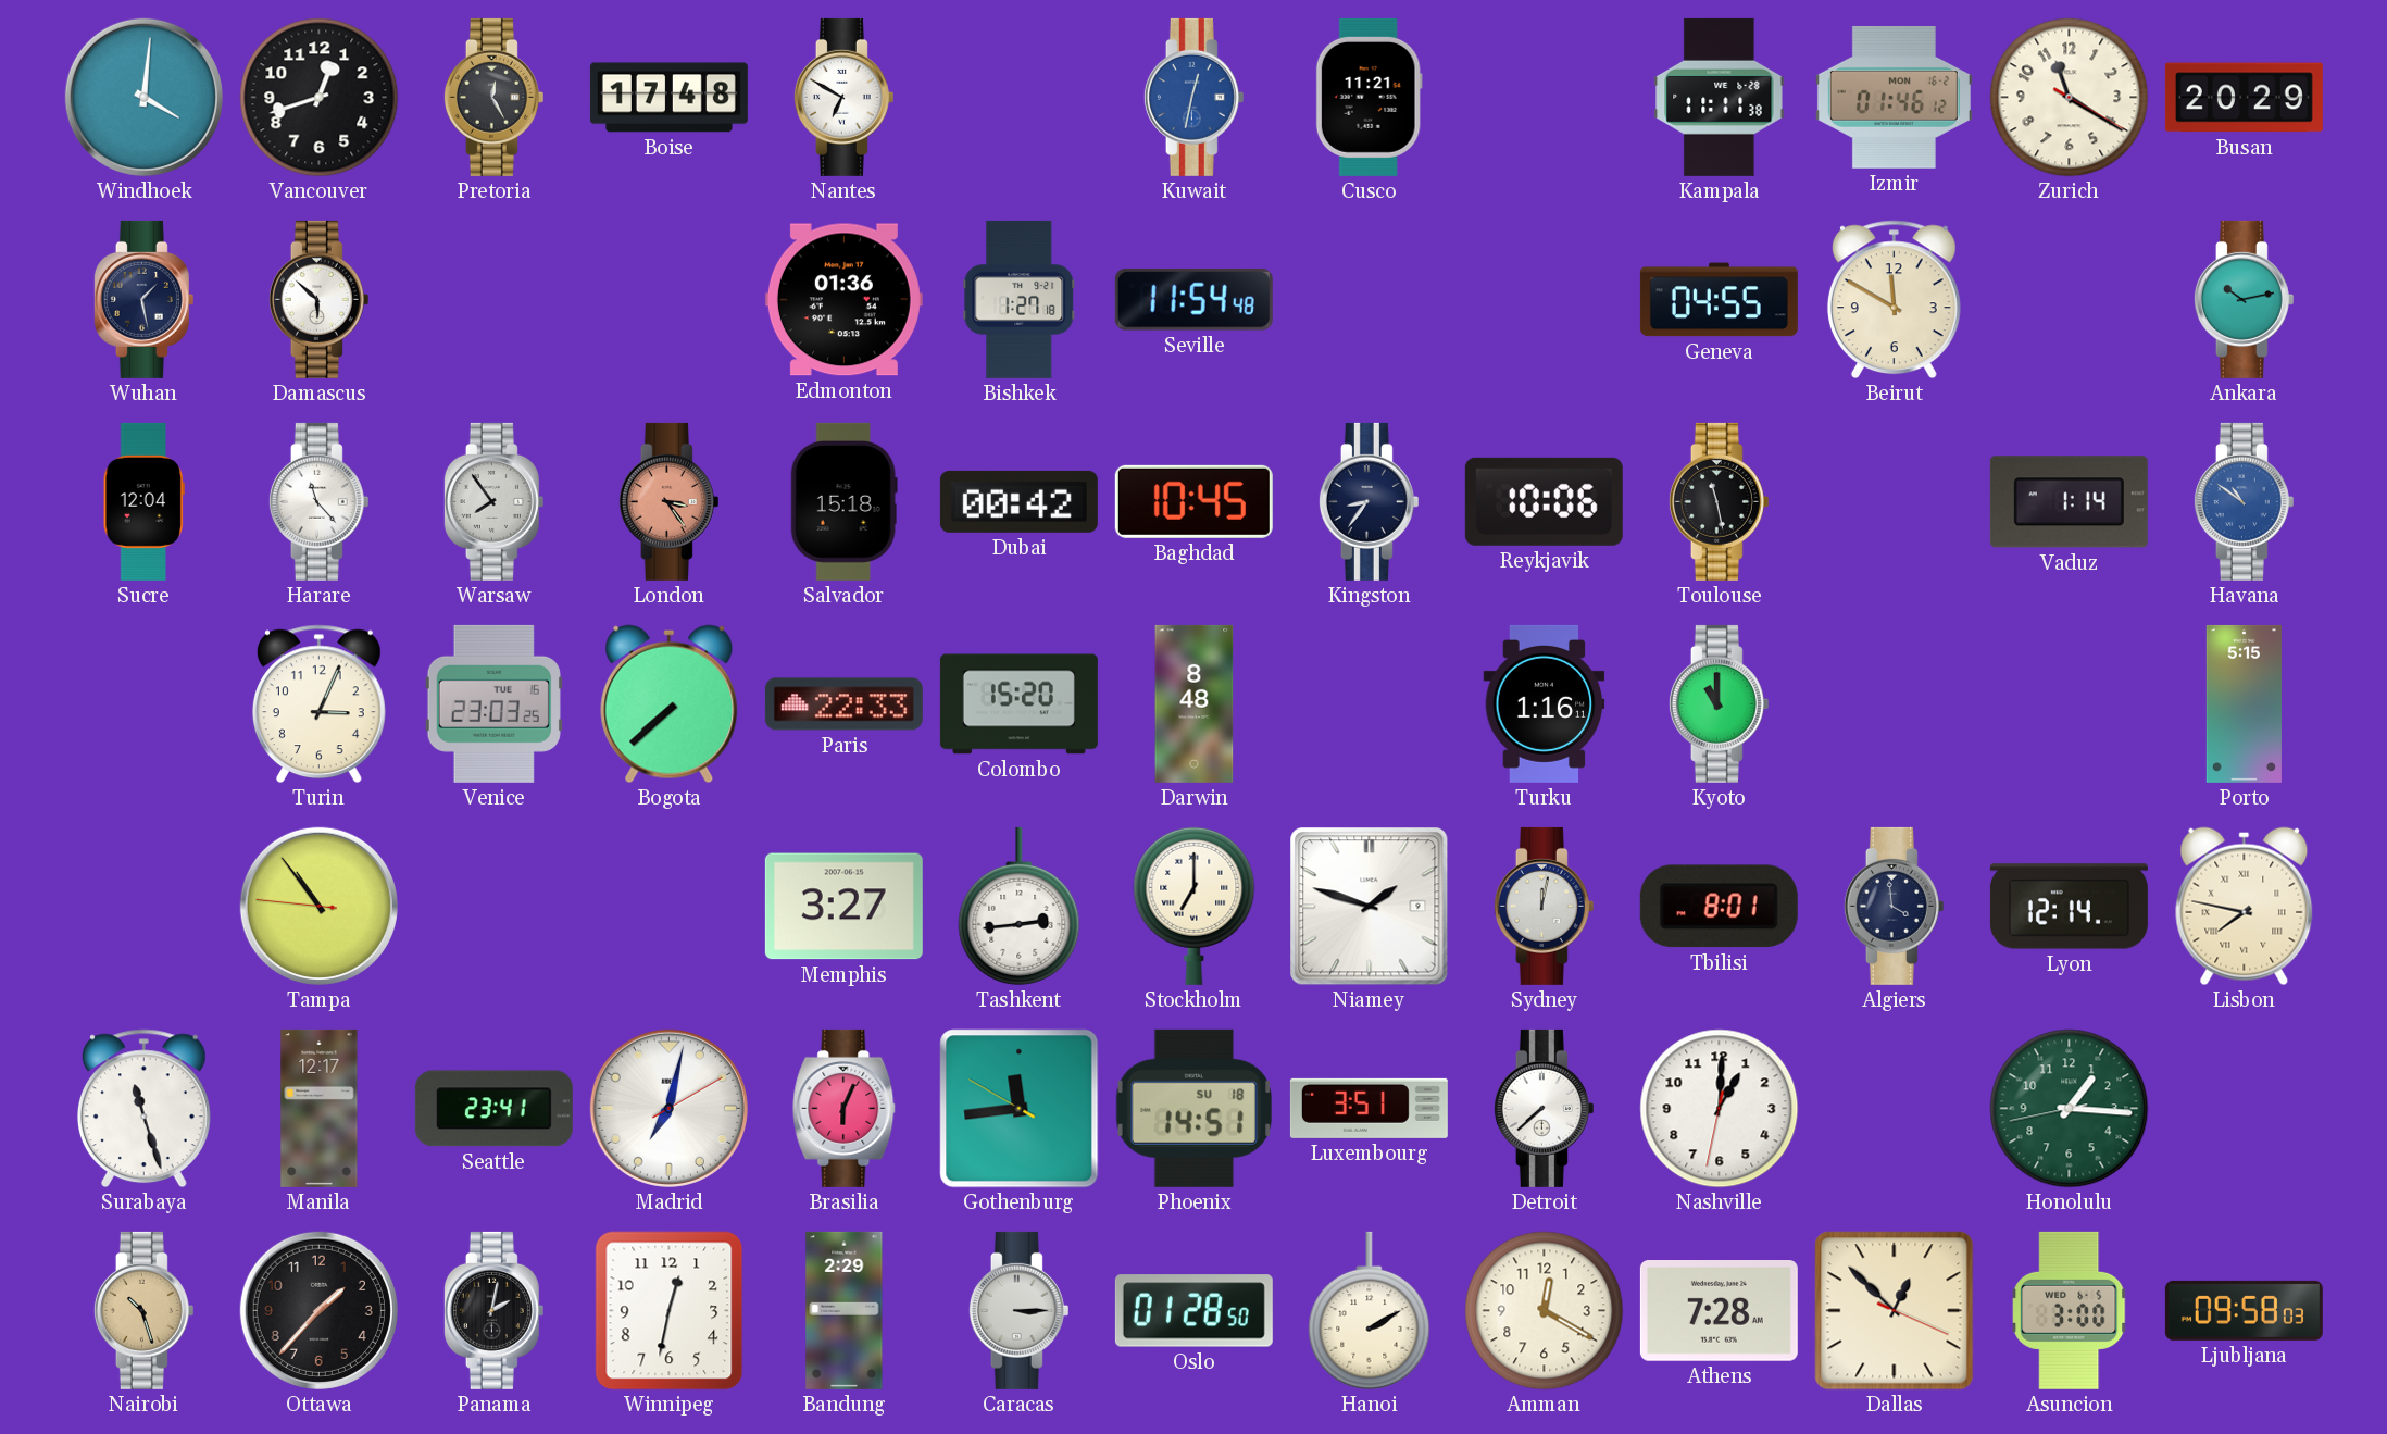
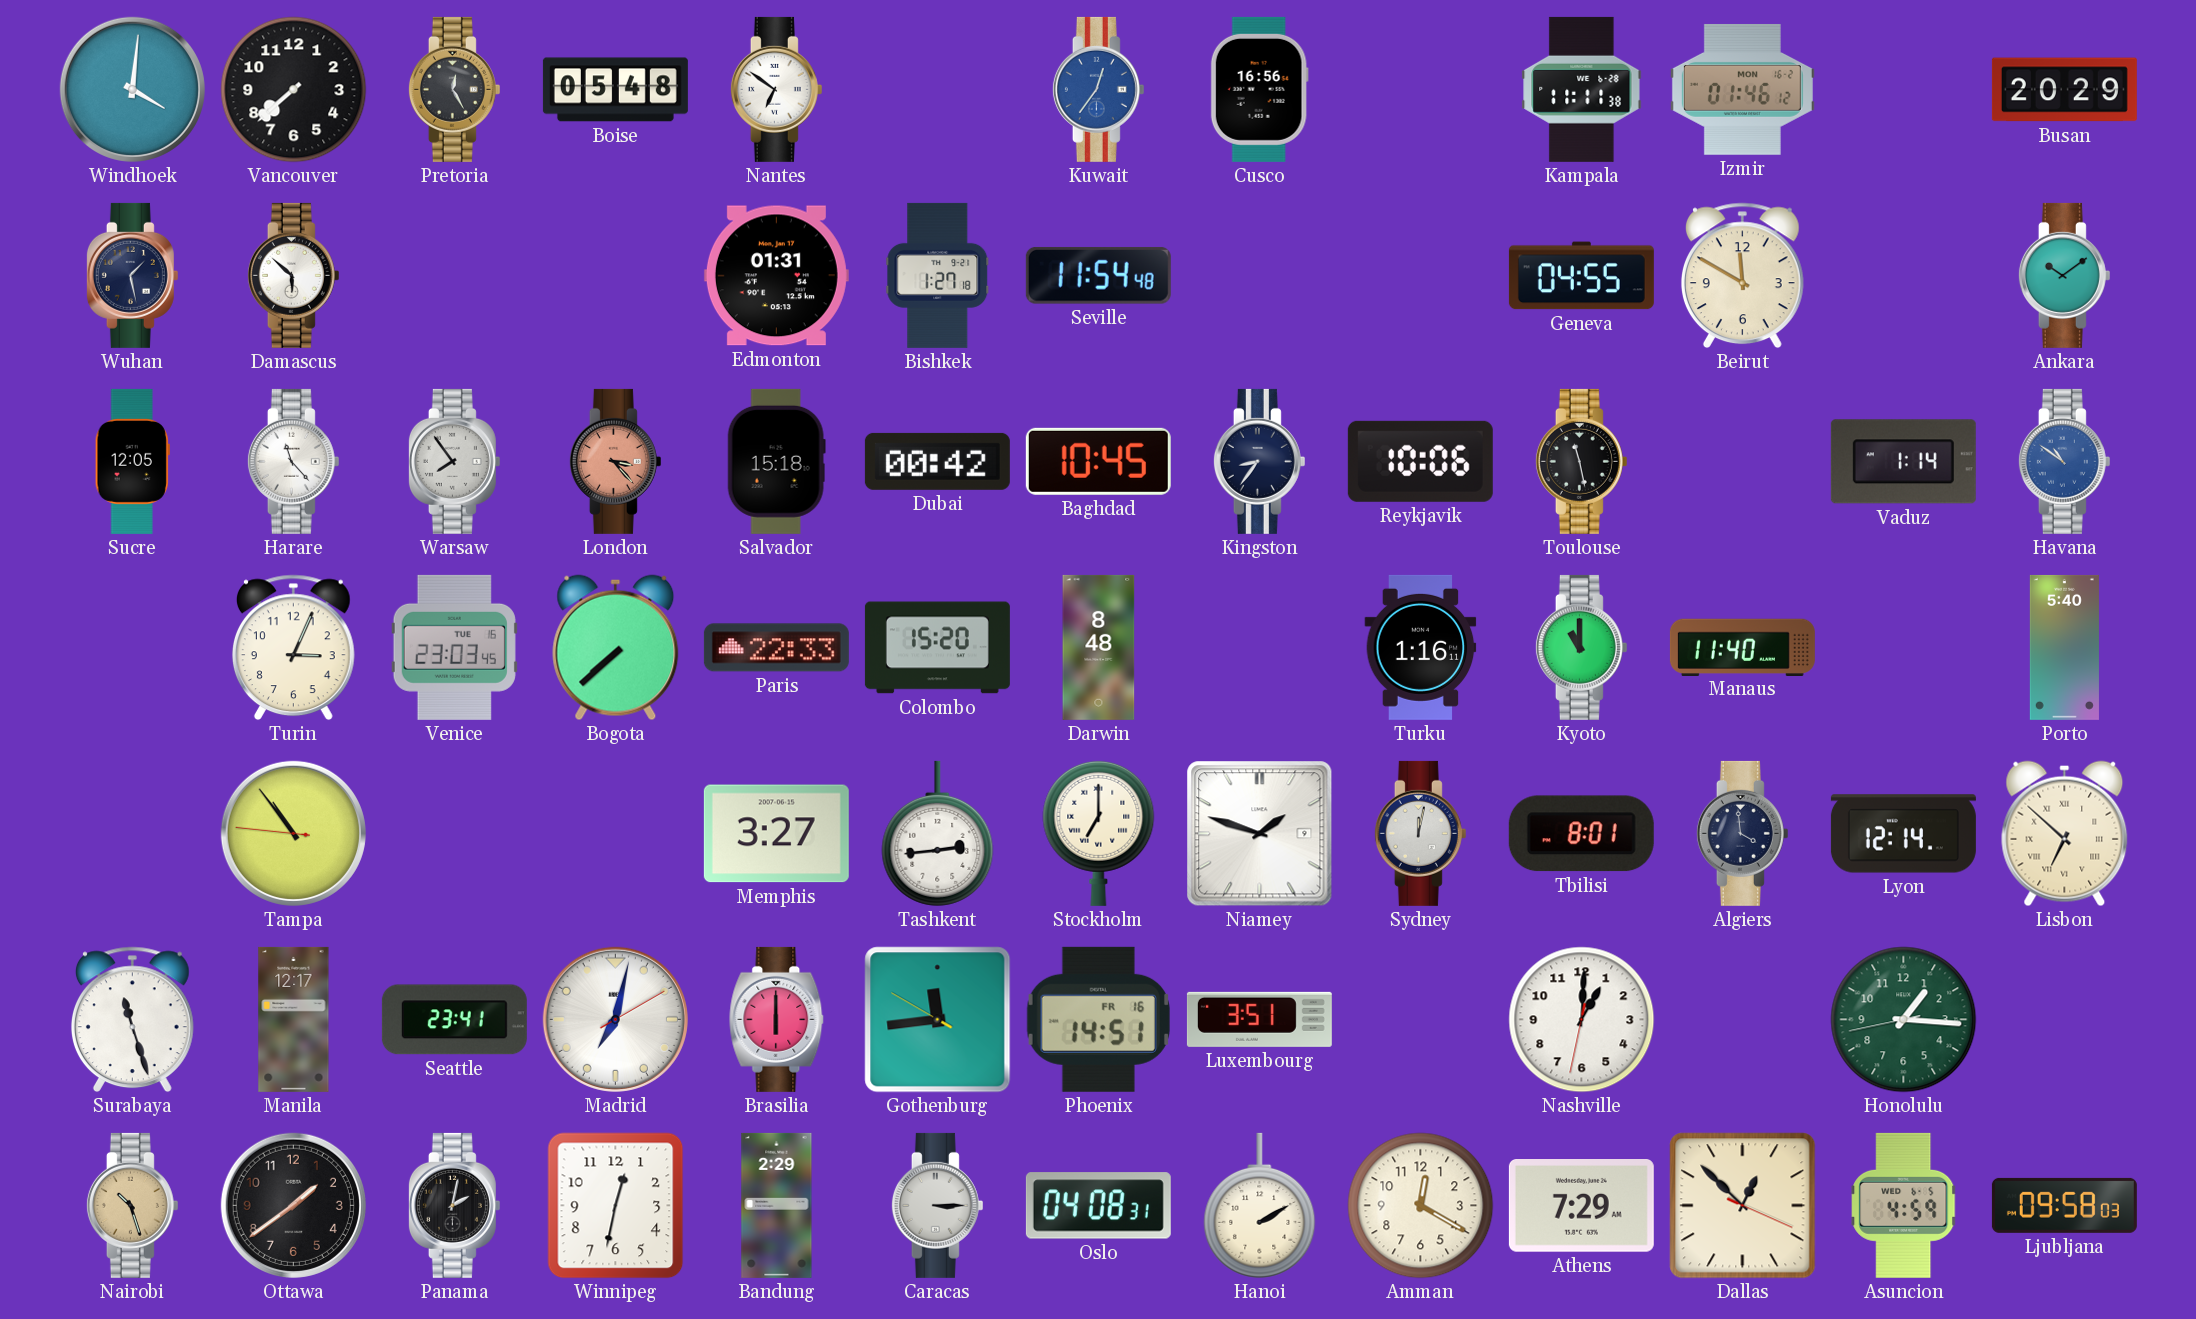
Vancouver: 12:42 -> 7:38
Boise: 17:48 -> 05:48
Nantes: 6:50 -> 6:51
Kuwait: 12:32 -> 12:36
Cusco: 11:21 -> 16:56
Zurich: 11:20 -> none
Edmonton: 01:36 -> 01:31
Ankara: 10:13 -> 10:09
Sucre: 12:04 -> 12:05
London: 3:24 -> 3:23
Venice: 23:03:25 -> 23:03:45
Manaus: none -> 11:40
Porto: 5:15 -> 5:40
Lisbon: 7:47 -> 6:52
Brasilia: 6:04 -> 6:00
Phoenix date: SU 18 -> FR 16
Detroit: 7:38 -> none
Ottawa: 1:37 -> 1:39
Oslo: 01:28 -> 04:08
Athens: 7:28 -> 7:29
Asuncion: 3:00 -> 4:59
